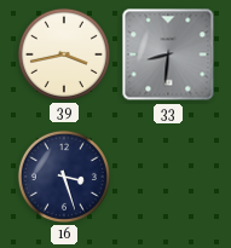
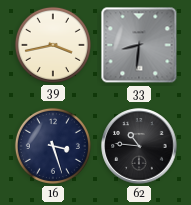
62: none -> 10:46
